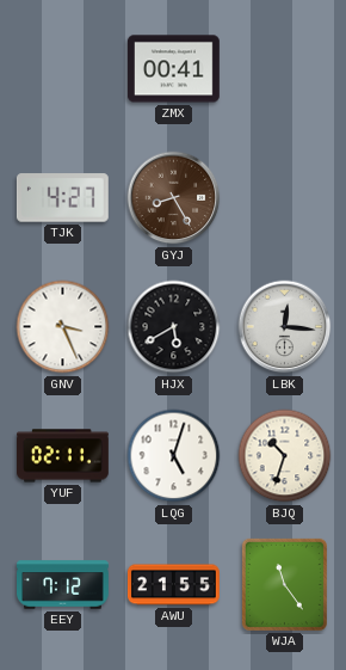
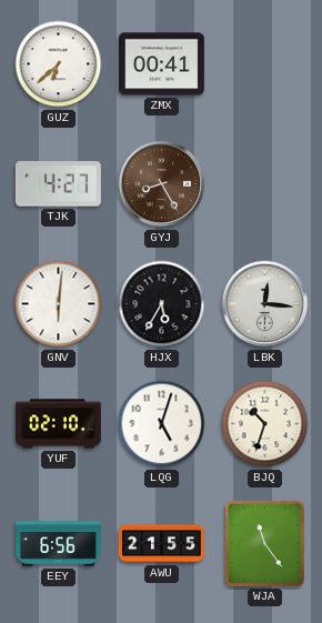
GUZ: none -> 6:38
GNV: 3:26 -> 6:01
HJX: 5:40 -> 5:35
YUF: 02:11 -> 02:10
EEY: 7:12 -> 6:56
